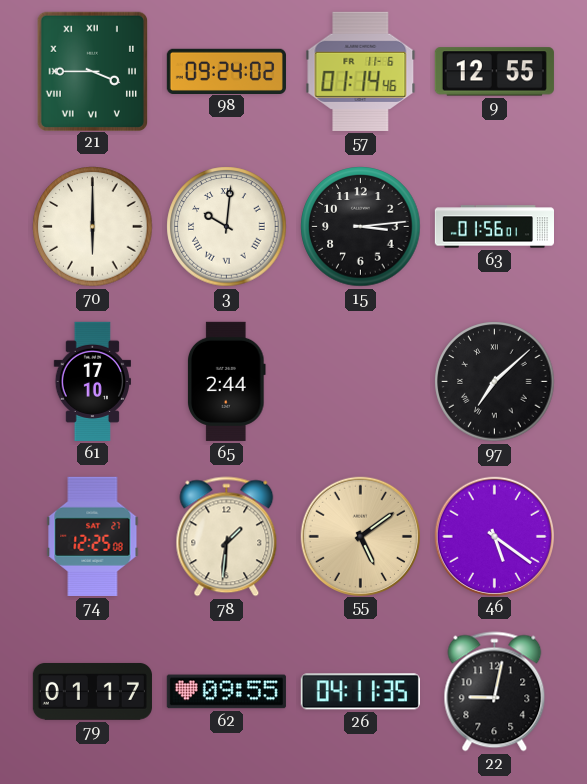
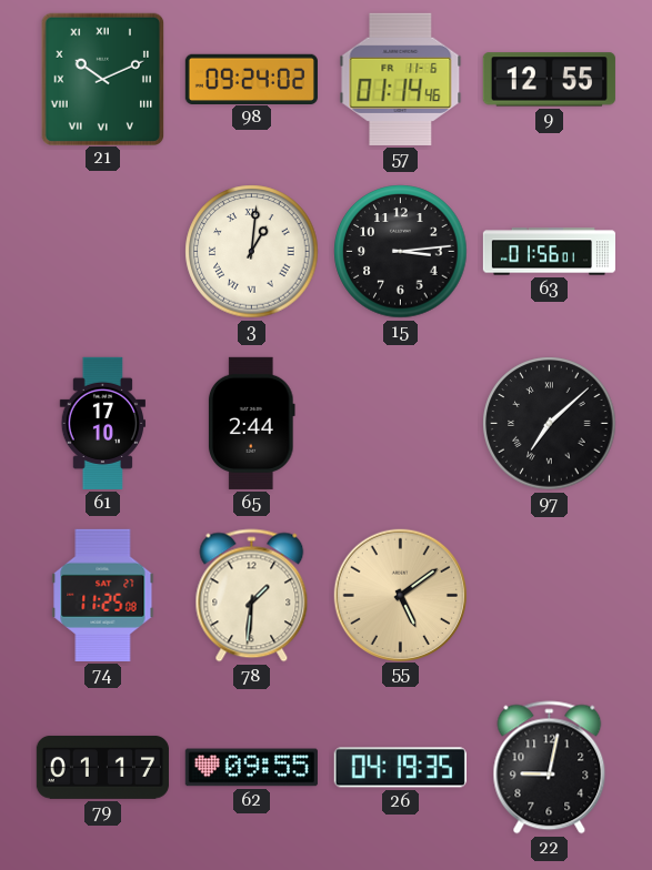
21: 3:45 -> 10:11
70: 6:00 -> none
3: 10:01 -> 1:01
74: 12:25 -> 11:25
46: 5:21 -> none
26: 04:11 -> 04:19
